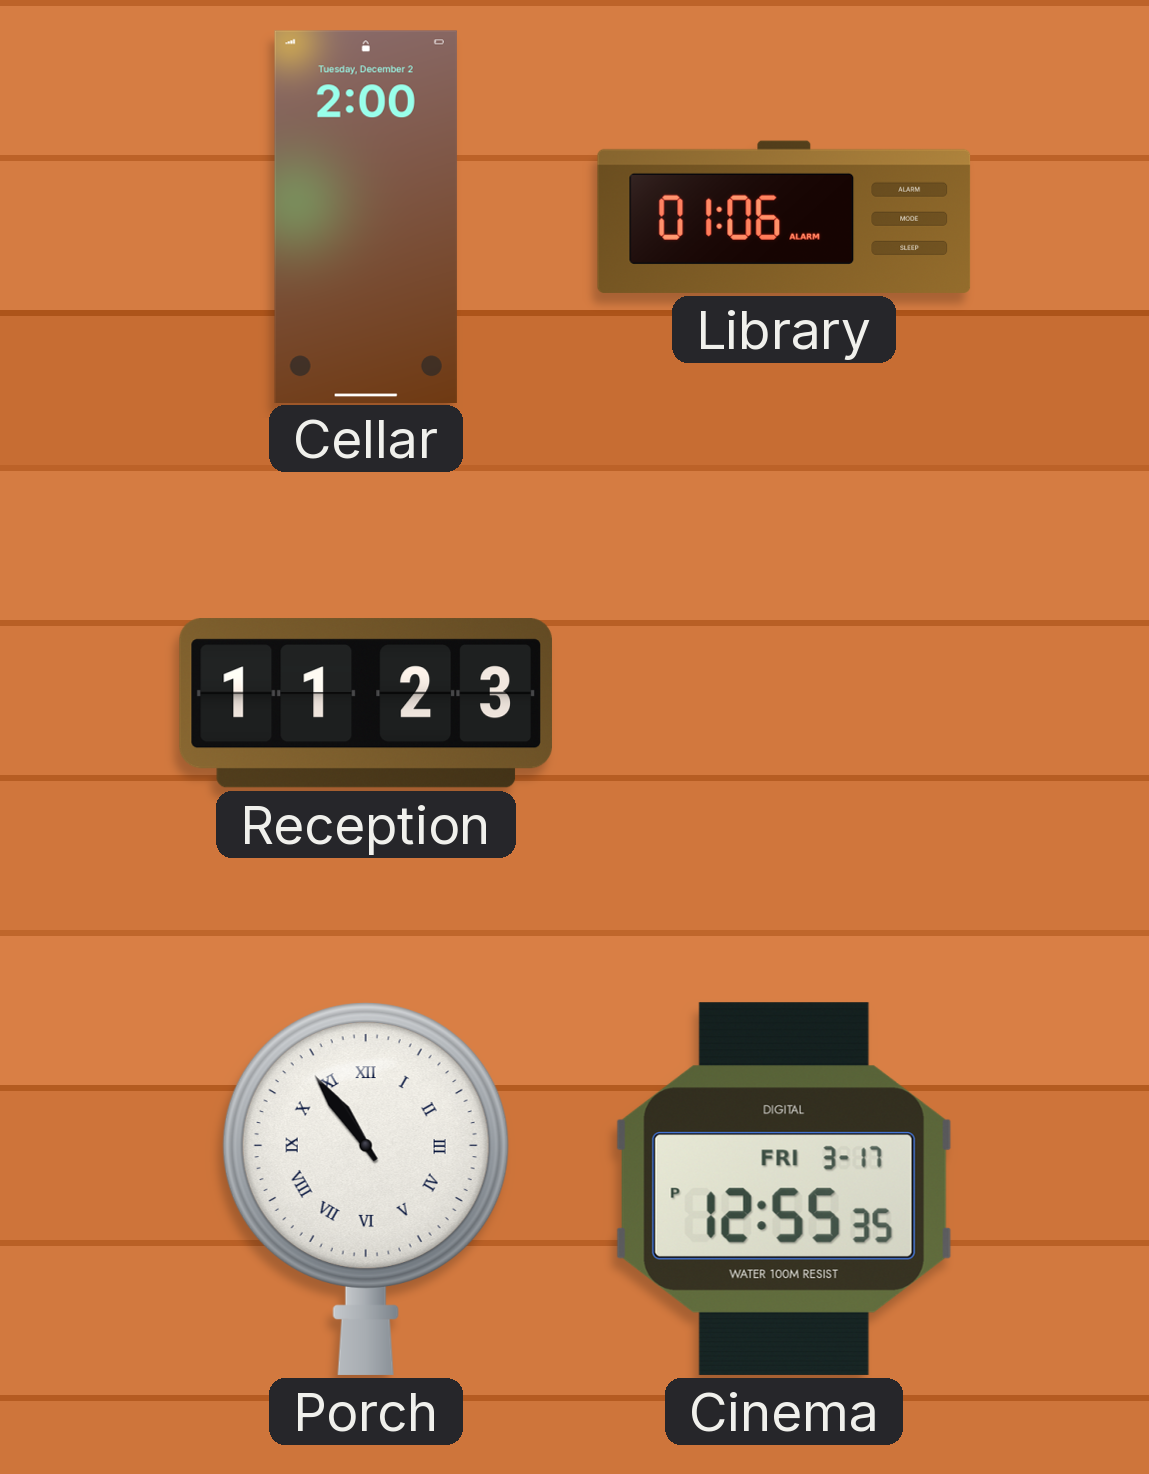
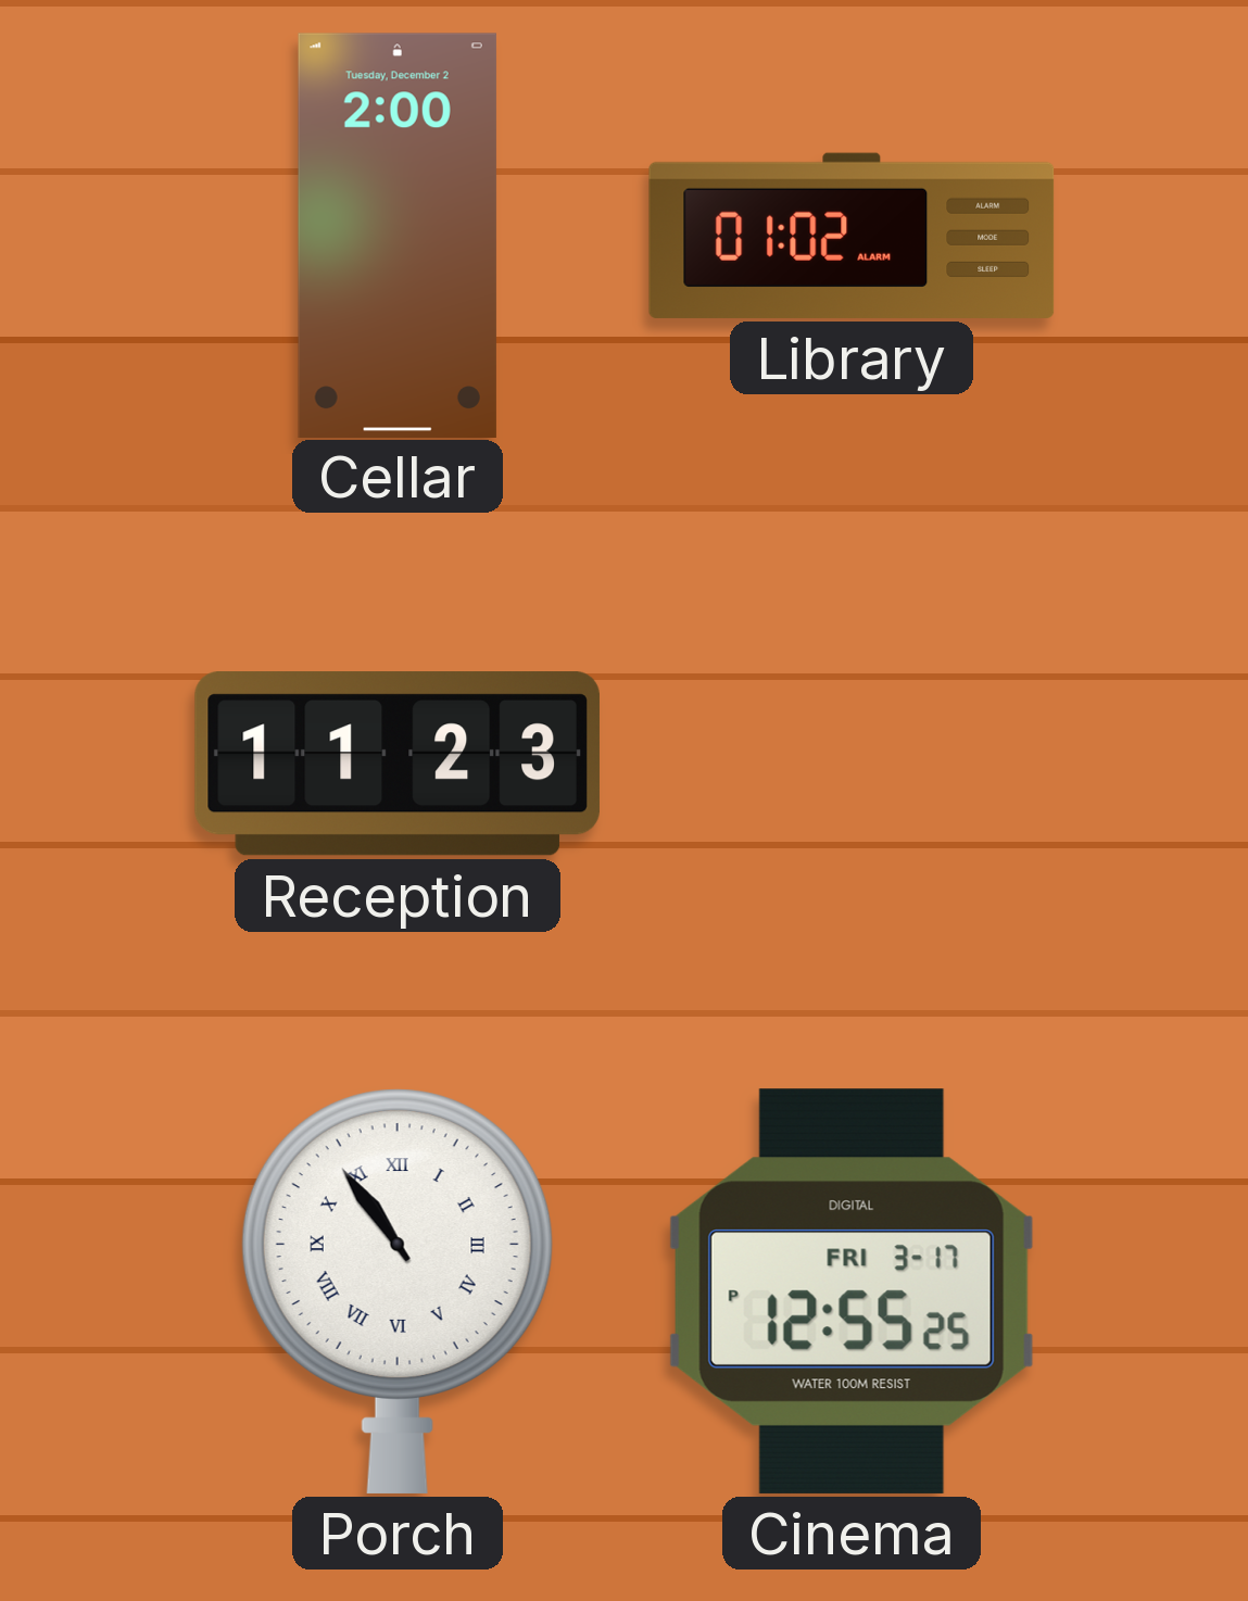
Library: 01:06 -> 01:02
Cinema: 12:55:35 PM -> 12:55:25 PM
